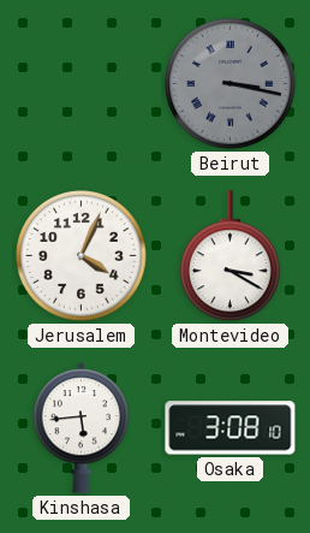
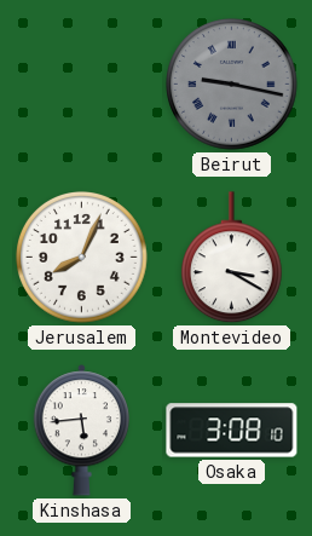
Beirut: 3:17 -> 9:17
Jerusalem: 4:04 -> 8:04
